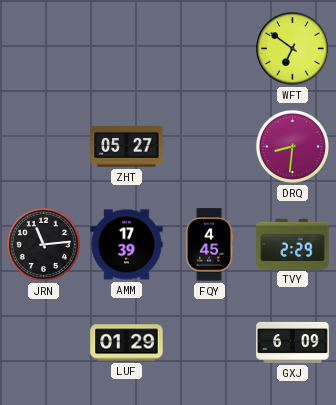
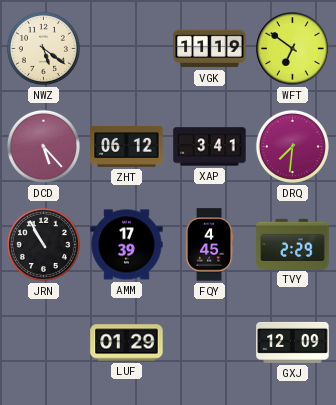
NWZ: none -> 5:21
VGK: none -> 11:19
DCD: none -> 5:23
ZHT: 05:27 -> 06:12
XAP: none -> 3:41
DRQ: 8:31 -> 7:31
JRN: 11:14 -> 10:55
GXJ: 6:09 -> 12:09
